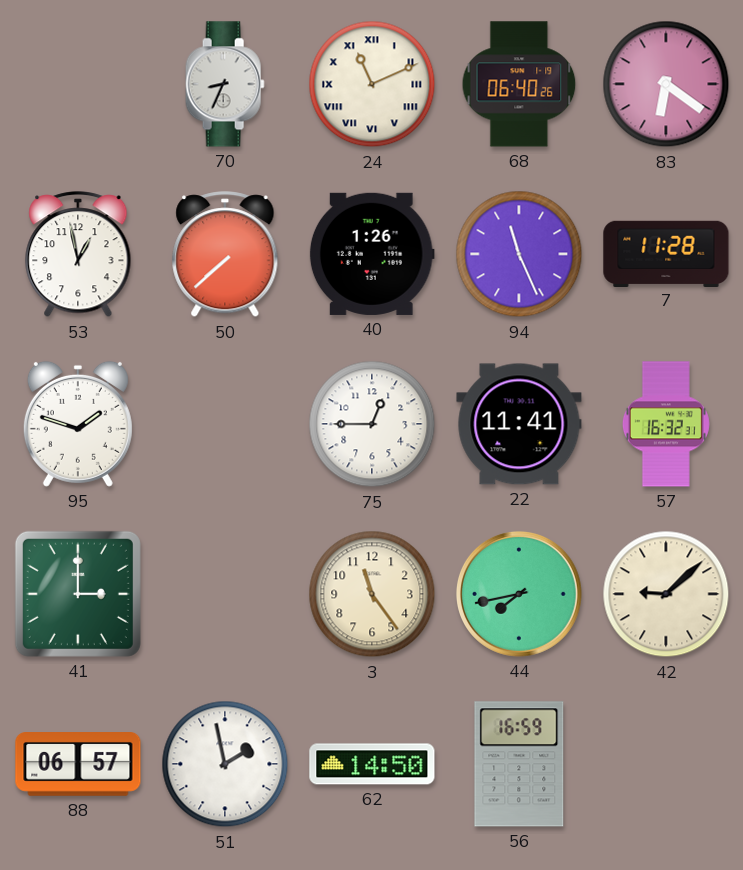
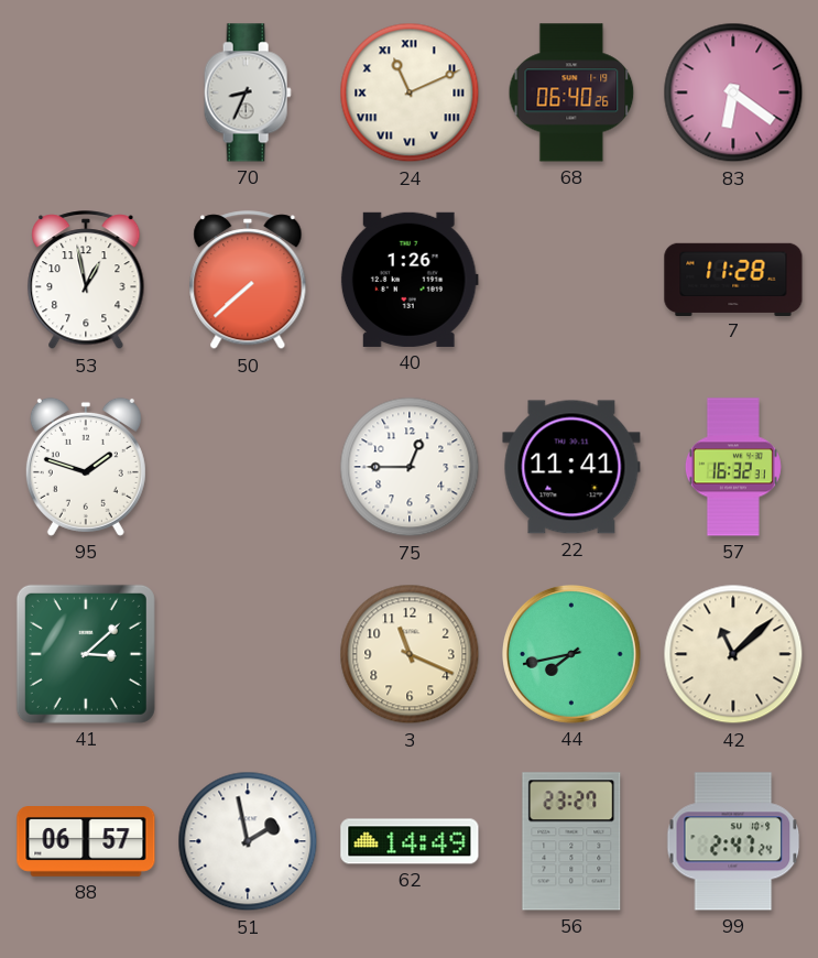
94: 11:26 -> none
41: 3:00 -> 3:08
3: 11:24 -> 11:19
42: 9:08 -> 11:08
62: 14:50 -> 14:49
56: 16:59 -> 23:27
99: none -> 2:47
